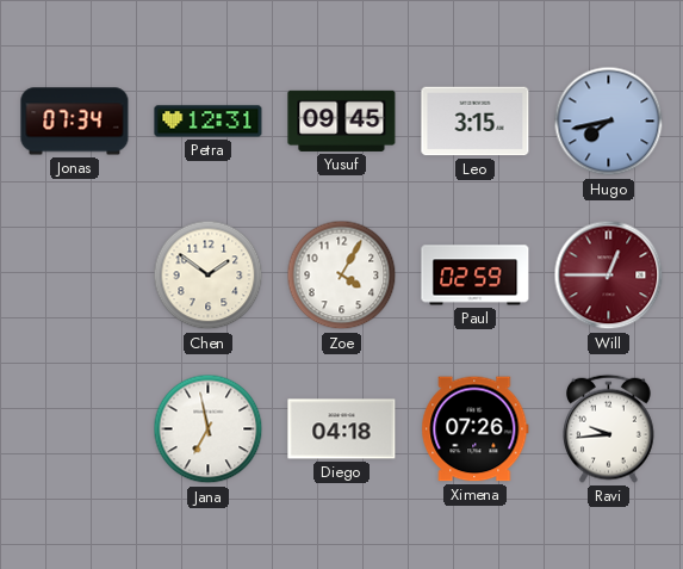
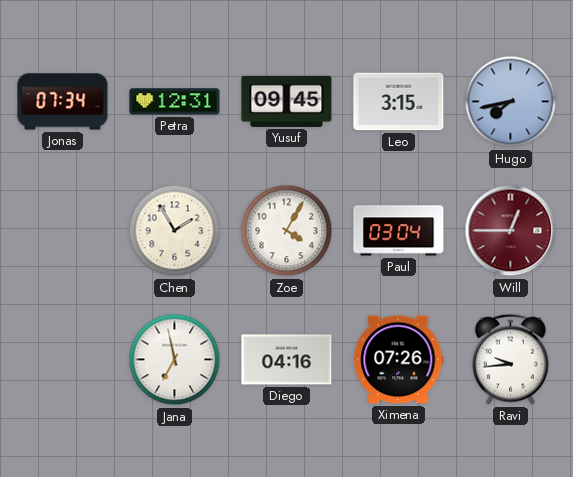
Chen: 1:51 -> 1:55
Paul: 02:59 -> 03:04
Diego: 04:18 -> 04:16
